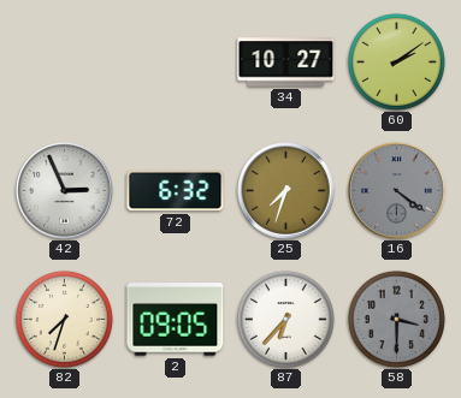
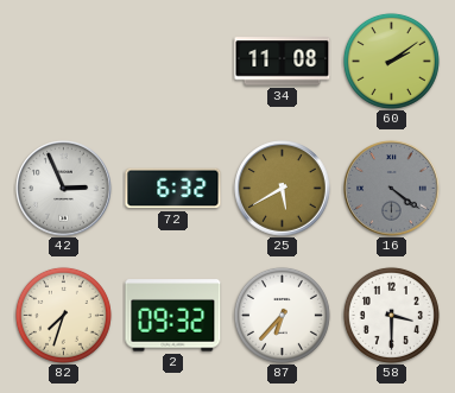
34: 10:27 -> 11:08
25: 7:33 -> 5:40
2: 09:05 -> 09:32
58 dial: grey -> white
